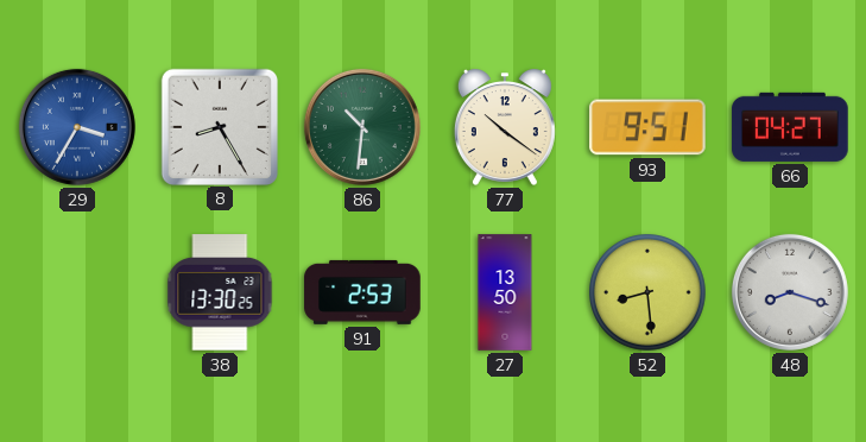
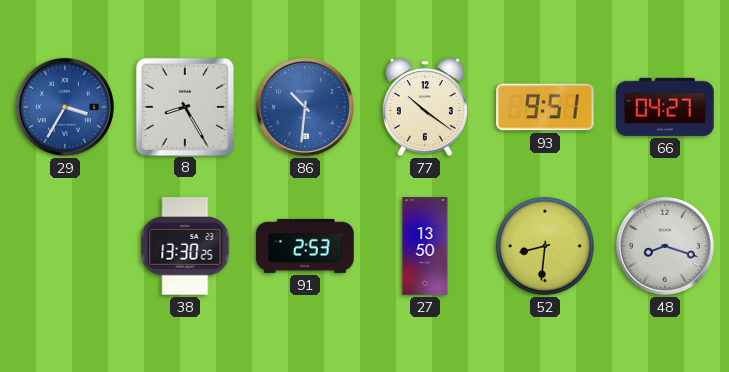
86 dial: green -> blue
52: 8:29 -> 8:31
